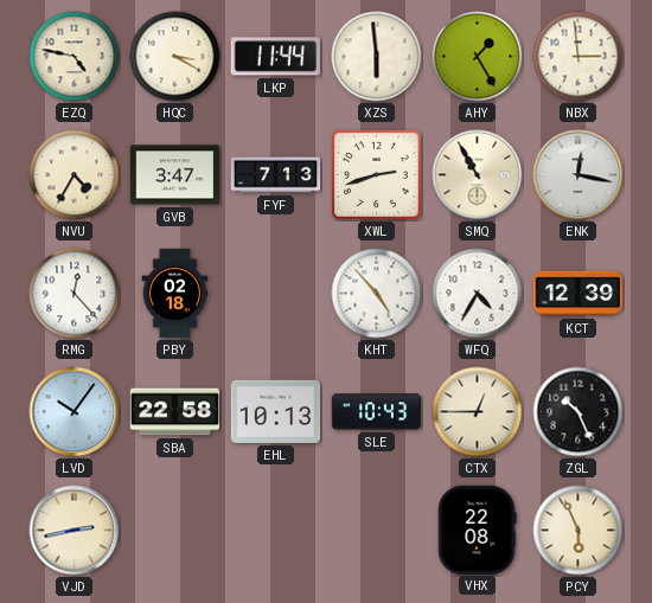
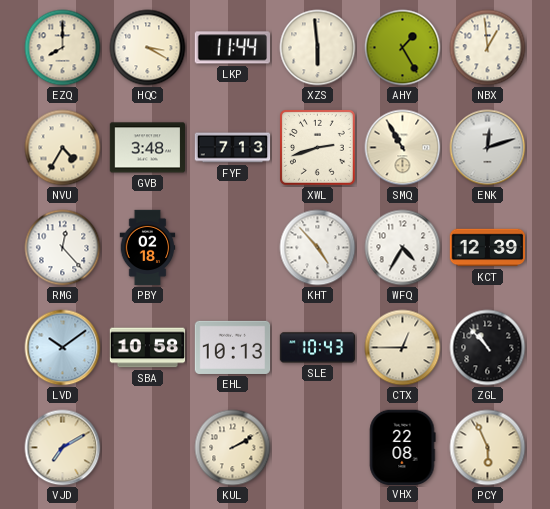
EZQ: 4:47 -> 8:00
NBX: 2:59 -> 12:59
GVB: 3:47 -> 3:48
ENK: 12:17 -> 12:12
LVD: 10:06 -> 10:09
SBA: 22:58 -> 10:58
ZGL: 10:26 -> 10:53
VJD: 2:43 -> 7:10
KUL: none -> 2:10
